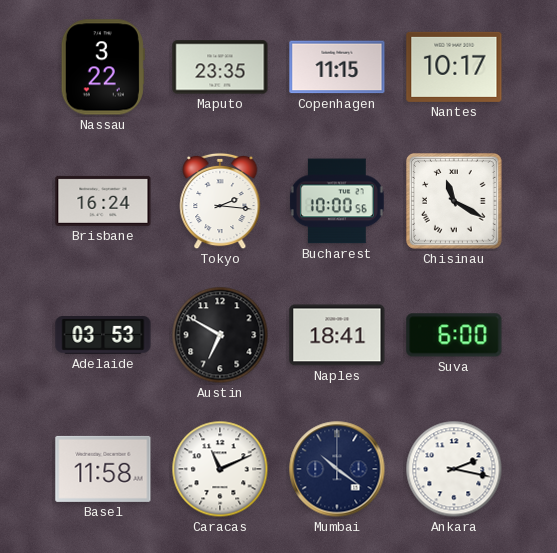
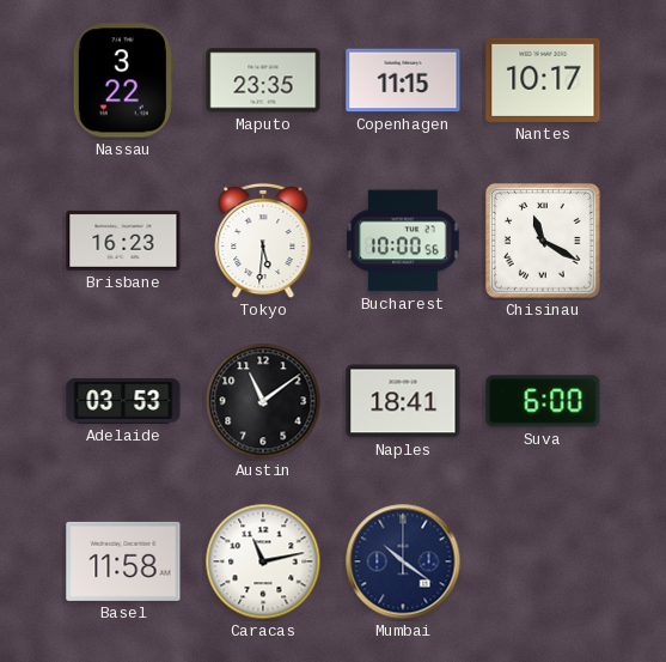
Brisbane: 16:24 -> 16:23
Tokyo: 2:16 -> 5:31
Austin: 6:50 -> 11:09
Caracas: 11:11 -> 11:13
Ankara: 2:17 -> none
